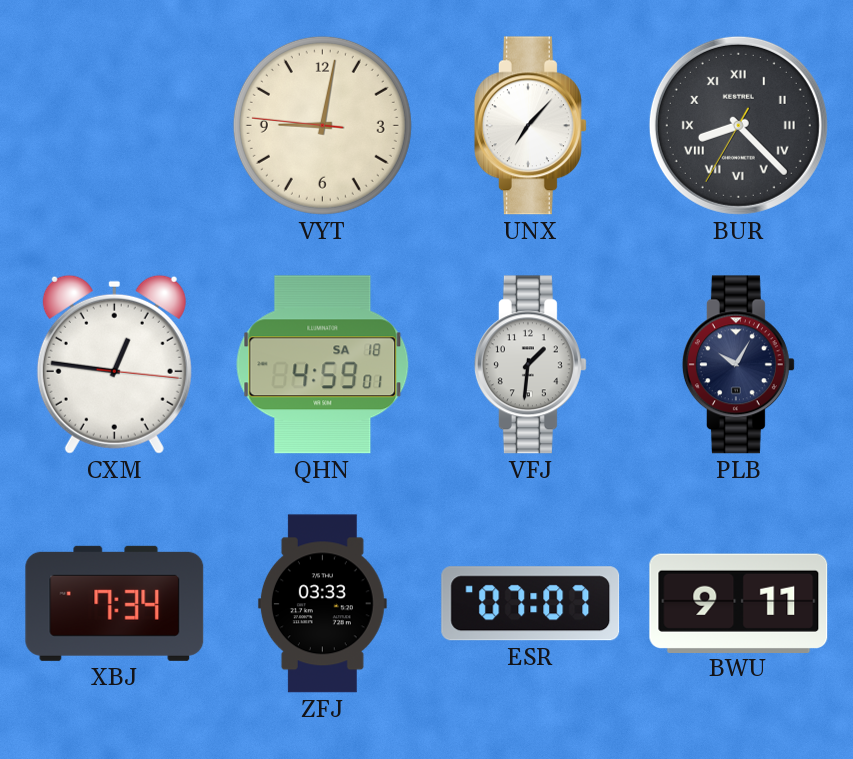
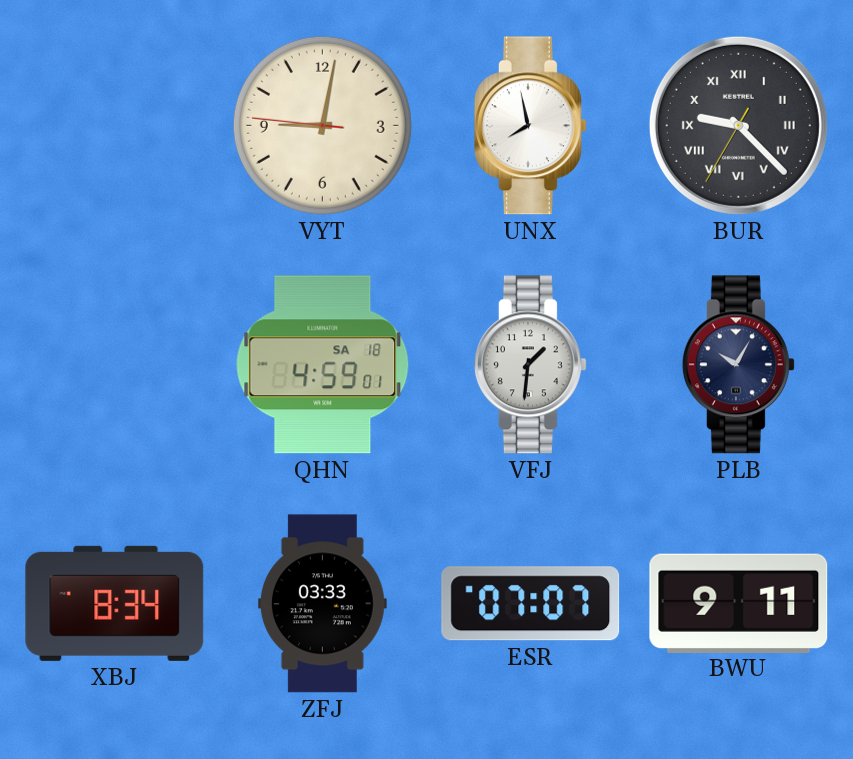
UNX: 7:07 -> 7:58
BUR: 8:22 -> 9:22
CXM: 12:46 -> none
XBJ: 7:34 -> 8:34
